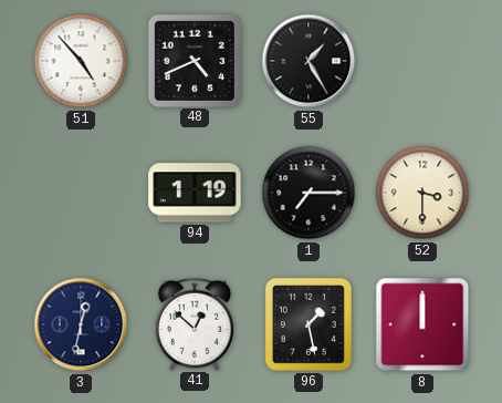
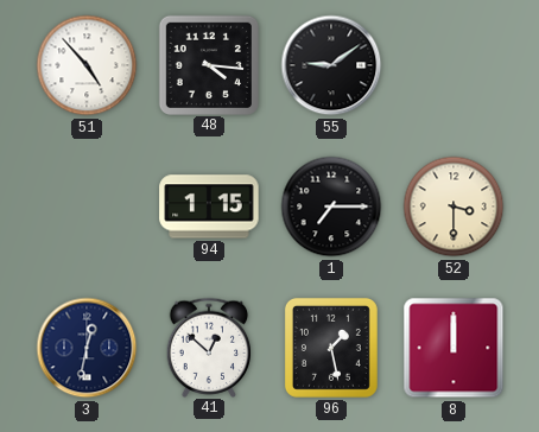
48: 4:41 -> 4:16
55: 1:25 -> 9:09
94: 1:19 -> 1:15
